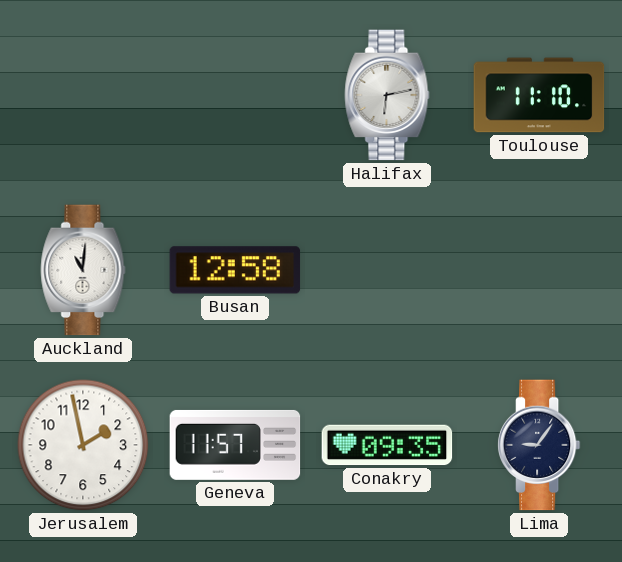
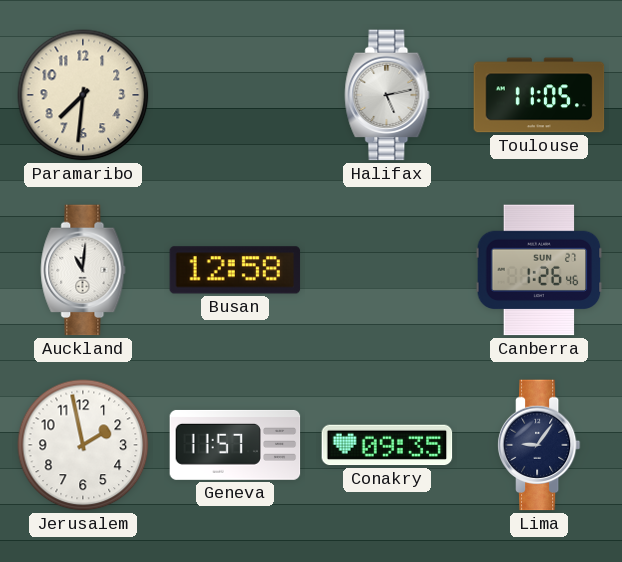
Paramaribo: none -> 7:31
Halifax: 6:13 -> 5:13
Toulouse: 11:10 -> 11:05
Canberra: none -> 1:26
